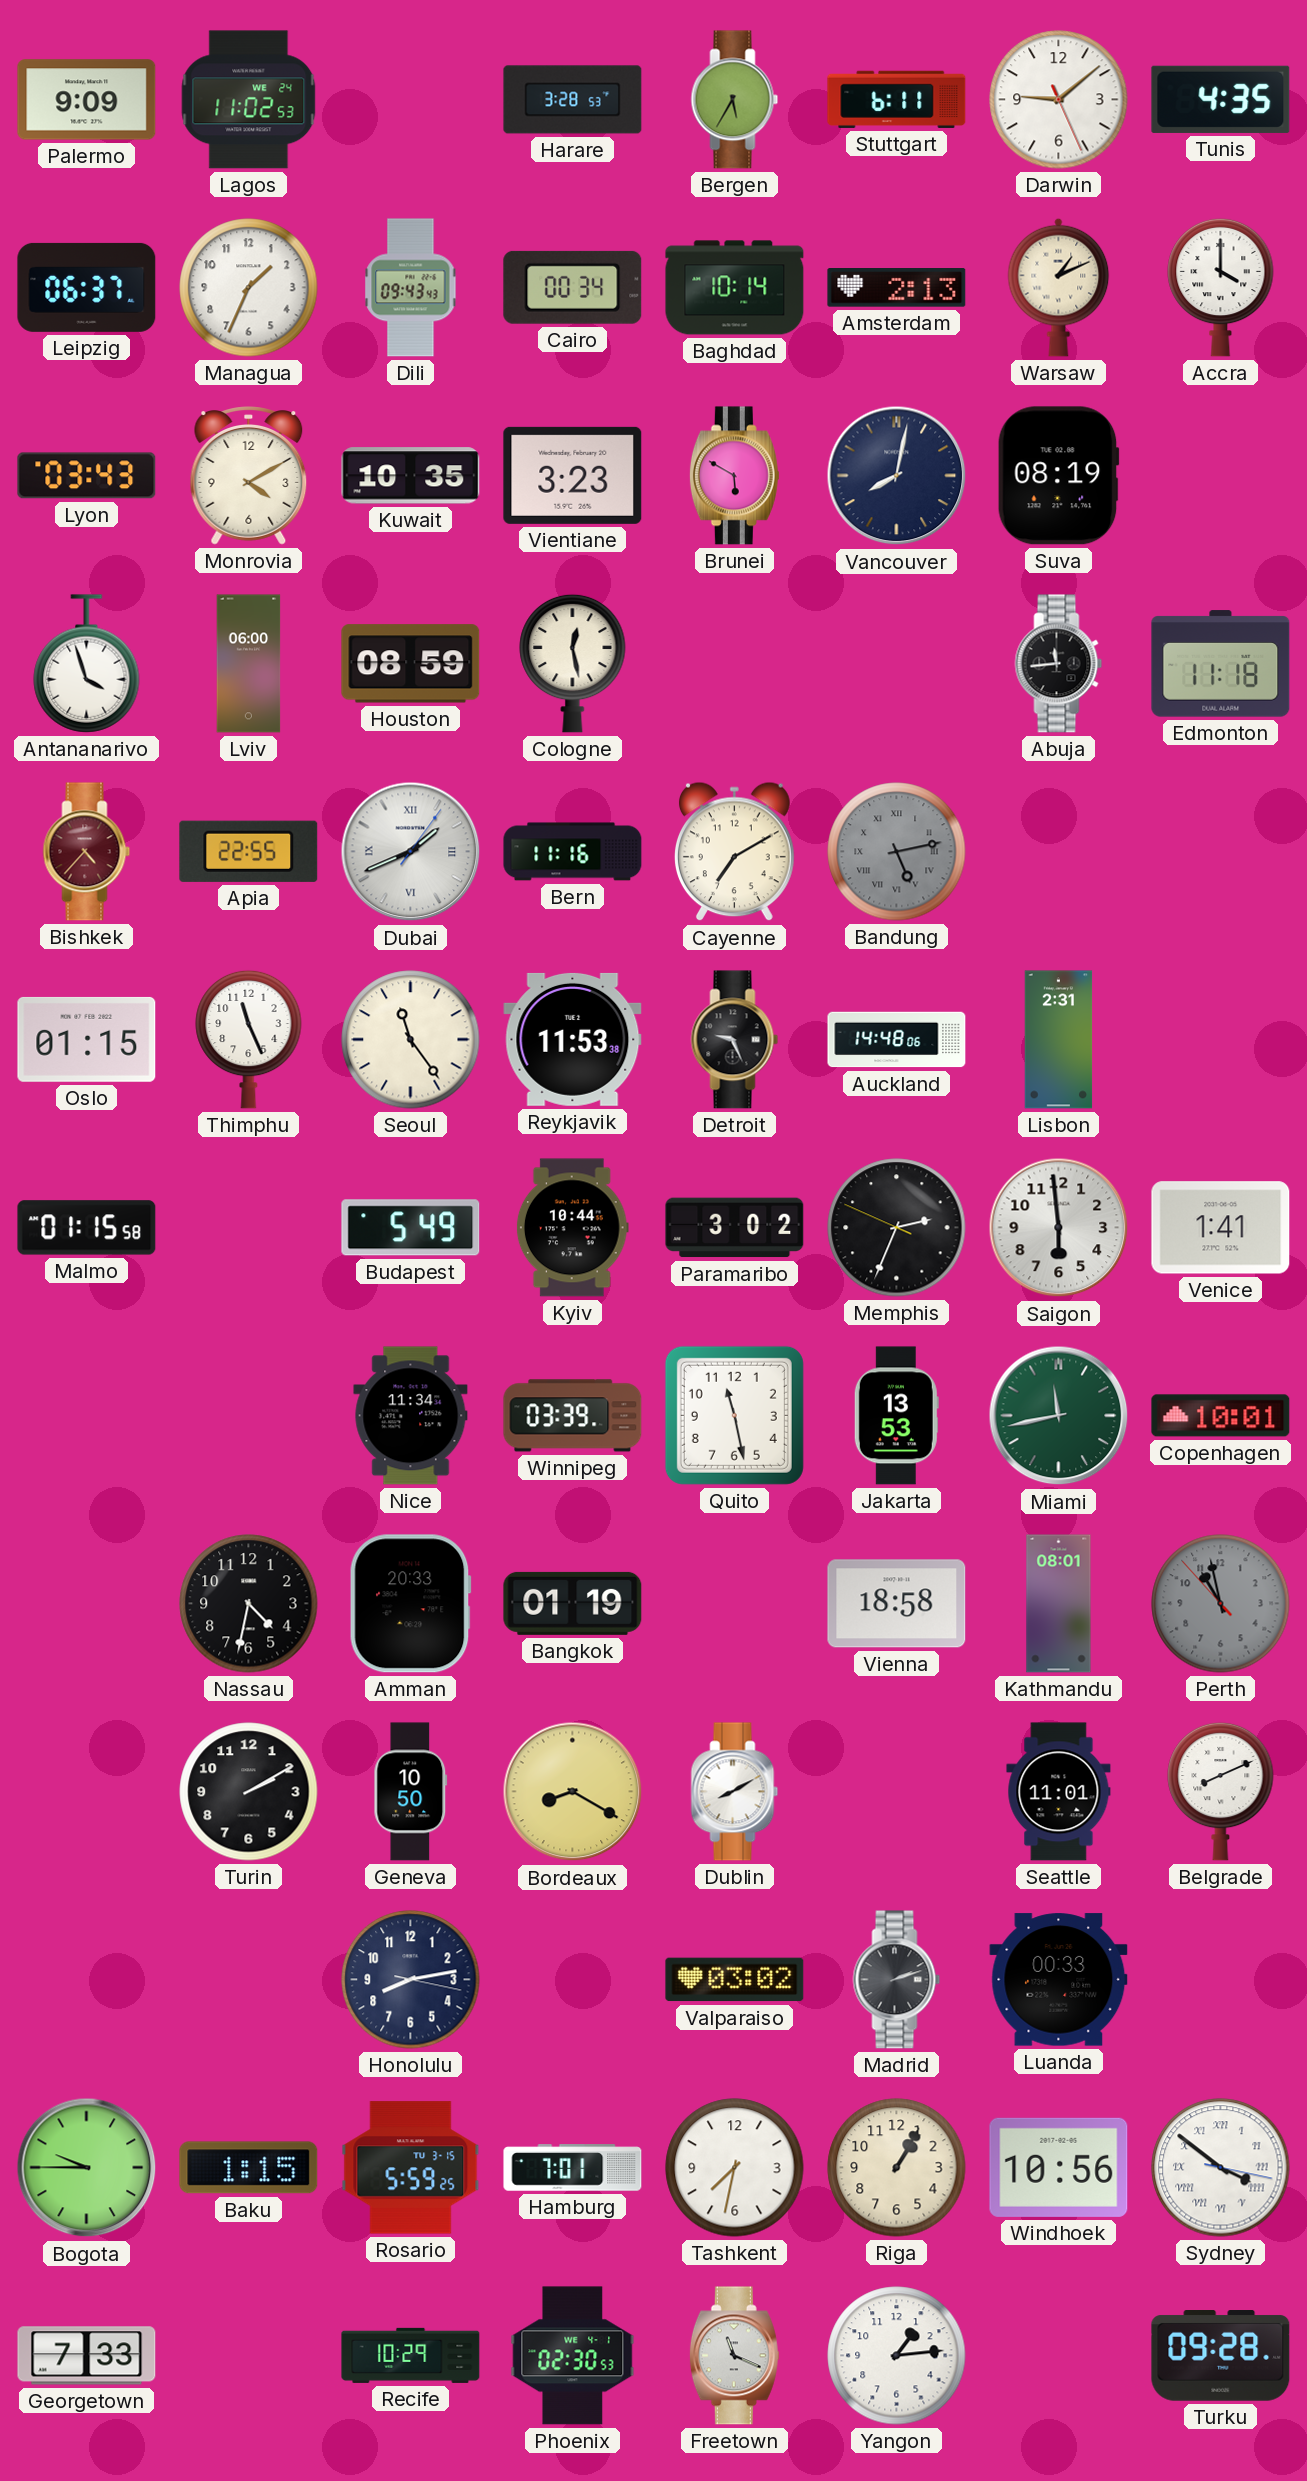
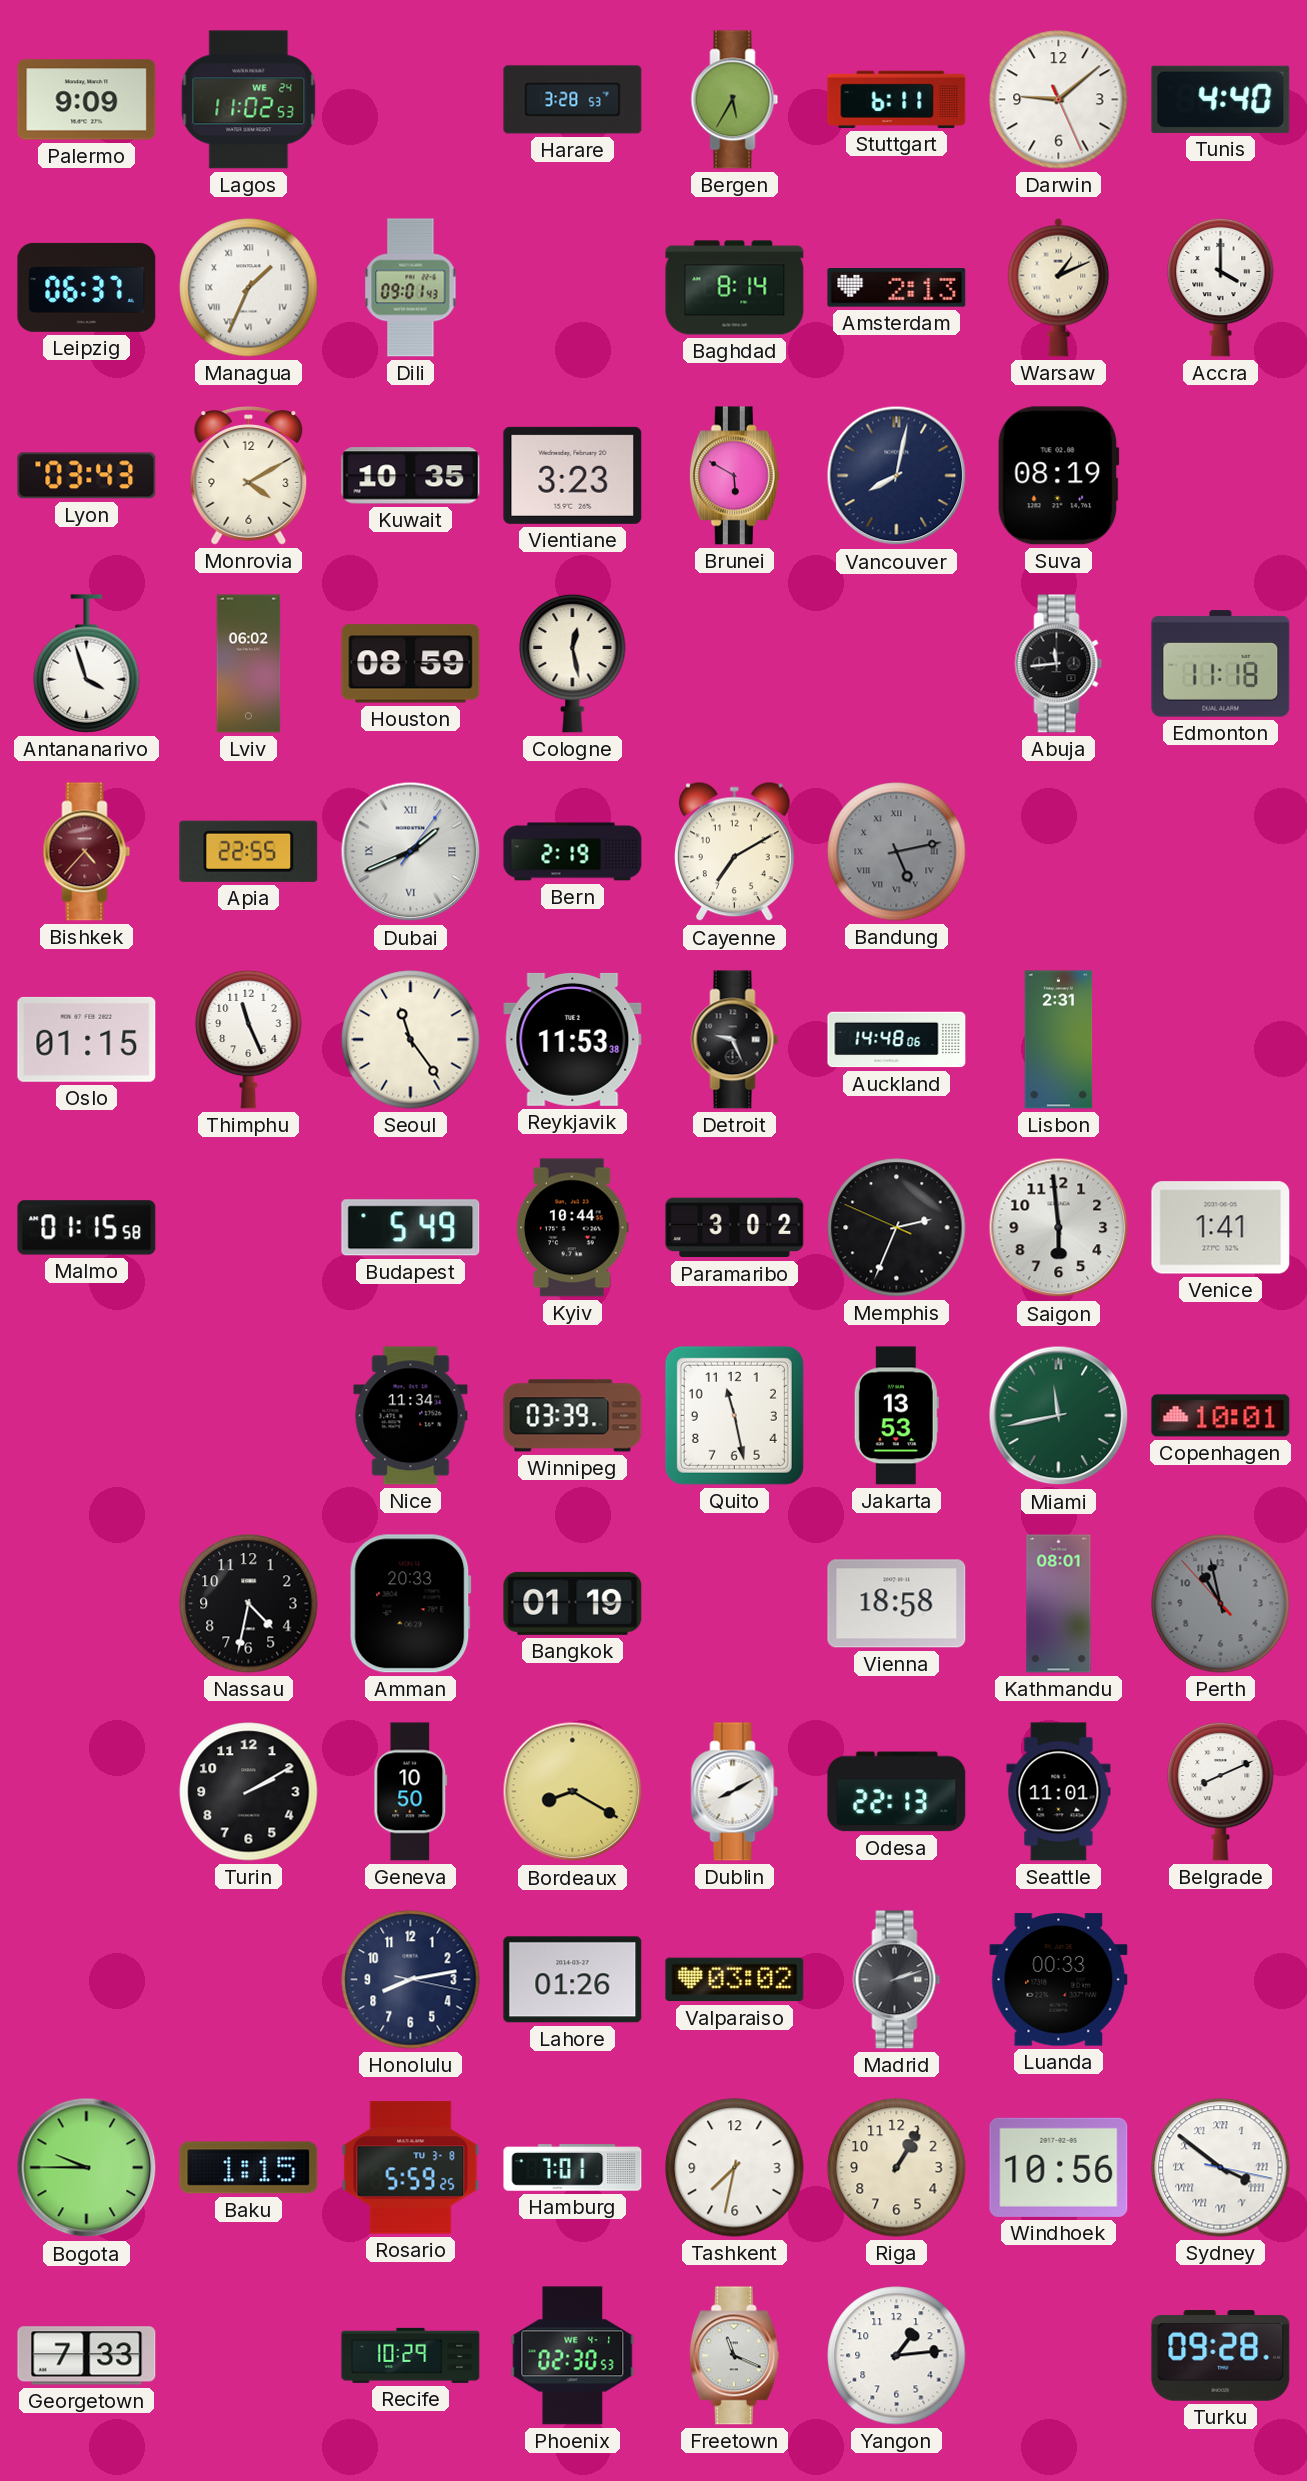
Tunis: 4:35 -> 4:40
Managua numerals: Arabic -> Roman
Dili: 09:43 -> 09:01
Cairo: 00:34 -> none
Baghdad: 10:14 -> 8:14
Lviv: 06:00 -> 06:02
Bern: 11:16 -> 2:19
Odesa: none -> 22:13
Lahore: none -> 01:26
Rosario date: TU 3-15 -> TU 3-8
